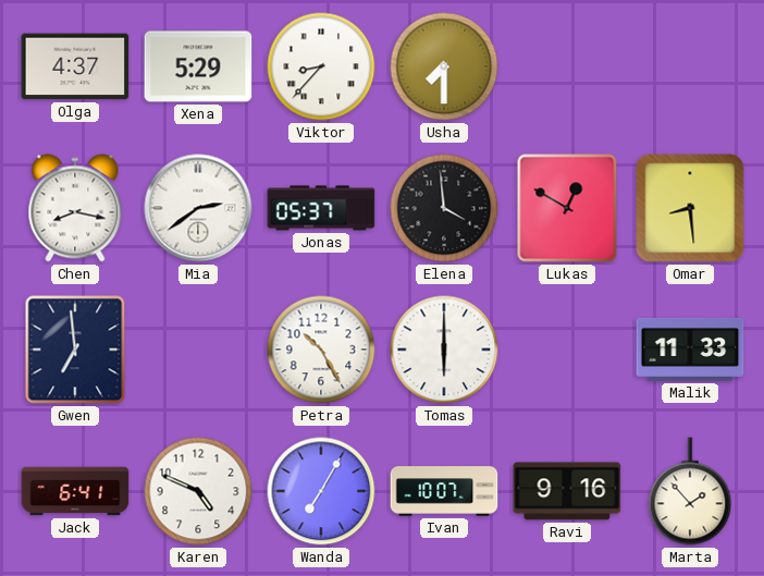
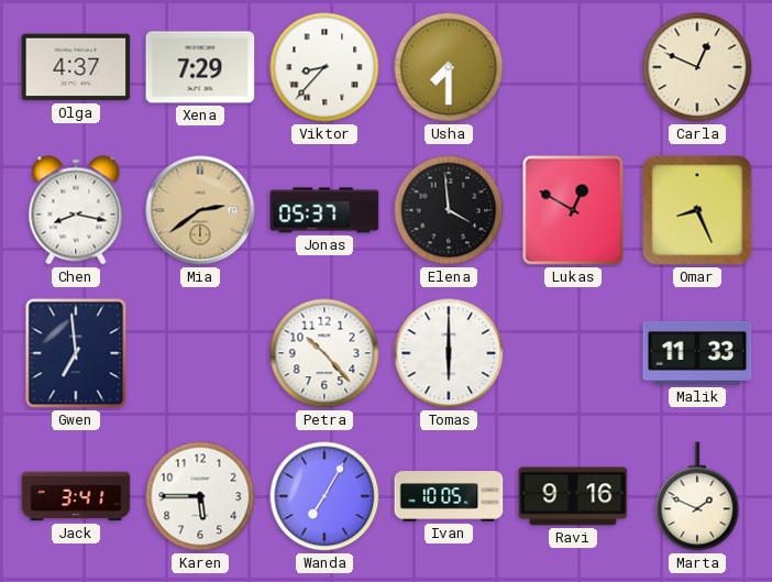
Xena: 5:29 -> 7:29
Carla: none -> 12:49
Mia dial: white -> champagne
Omar: 8:29 -> 8:26
Petra: 10:25 -> 10:23
Jack: 6:41 -> 3:41
Karen: 4:49 -> 5:45
Ivan: 10:07 -> 10:05
Marta: 1:53 -> 1:49
